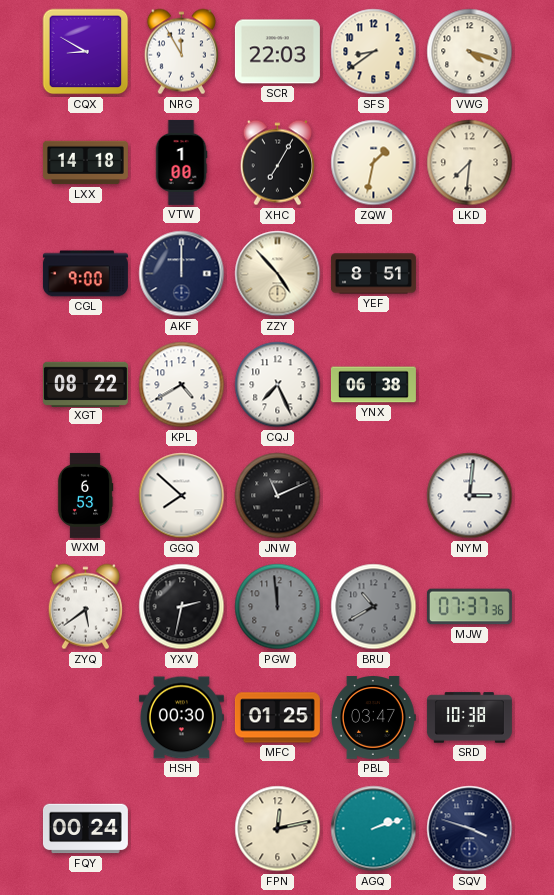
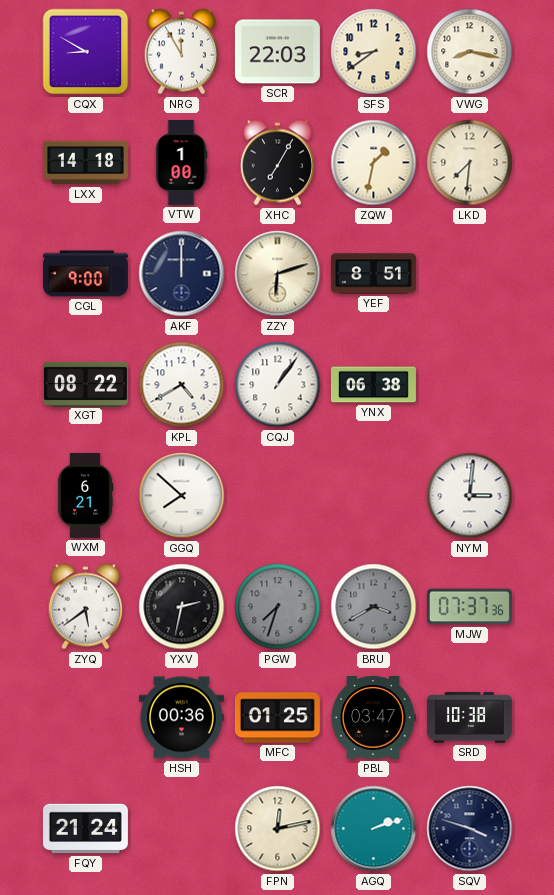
VWG: 4:18 -> 8:17
ZZY: 4:53 -> 6:12
CQJ: 7:26 -> 1:06
WXM: 6:53 -> 6:21
JNW: 11:11 -> none
PGW: 11:59 -> 7:33
BRU: 10:40 -> 3:40
HSH: 00:30 -> 00:36
FQY: 00:24 -> 21:24
